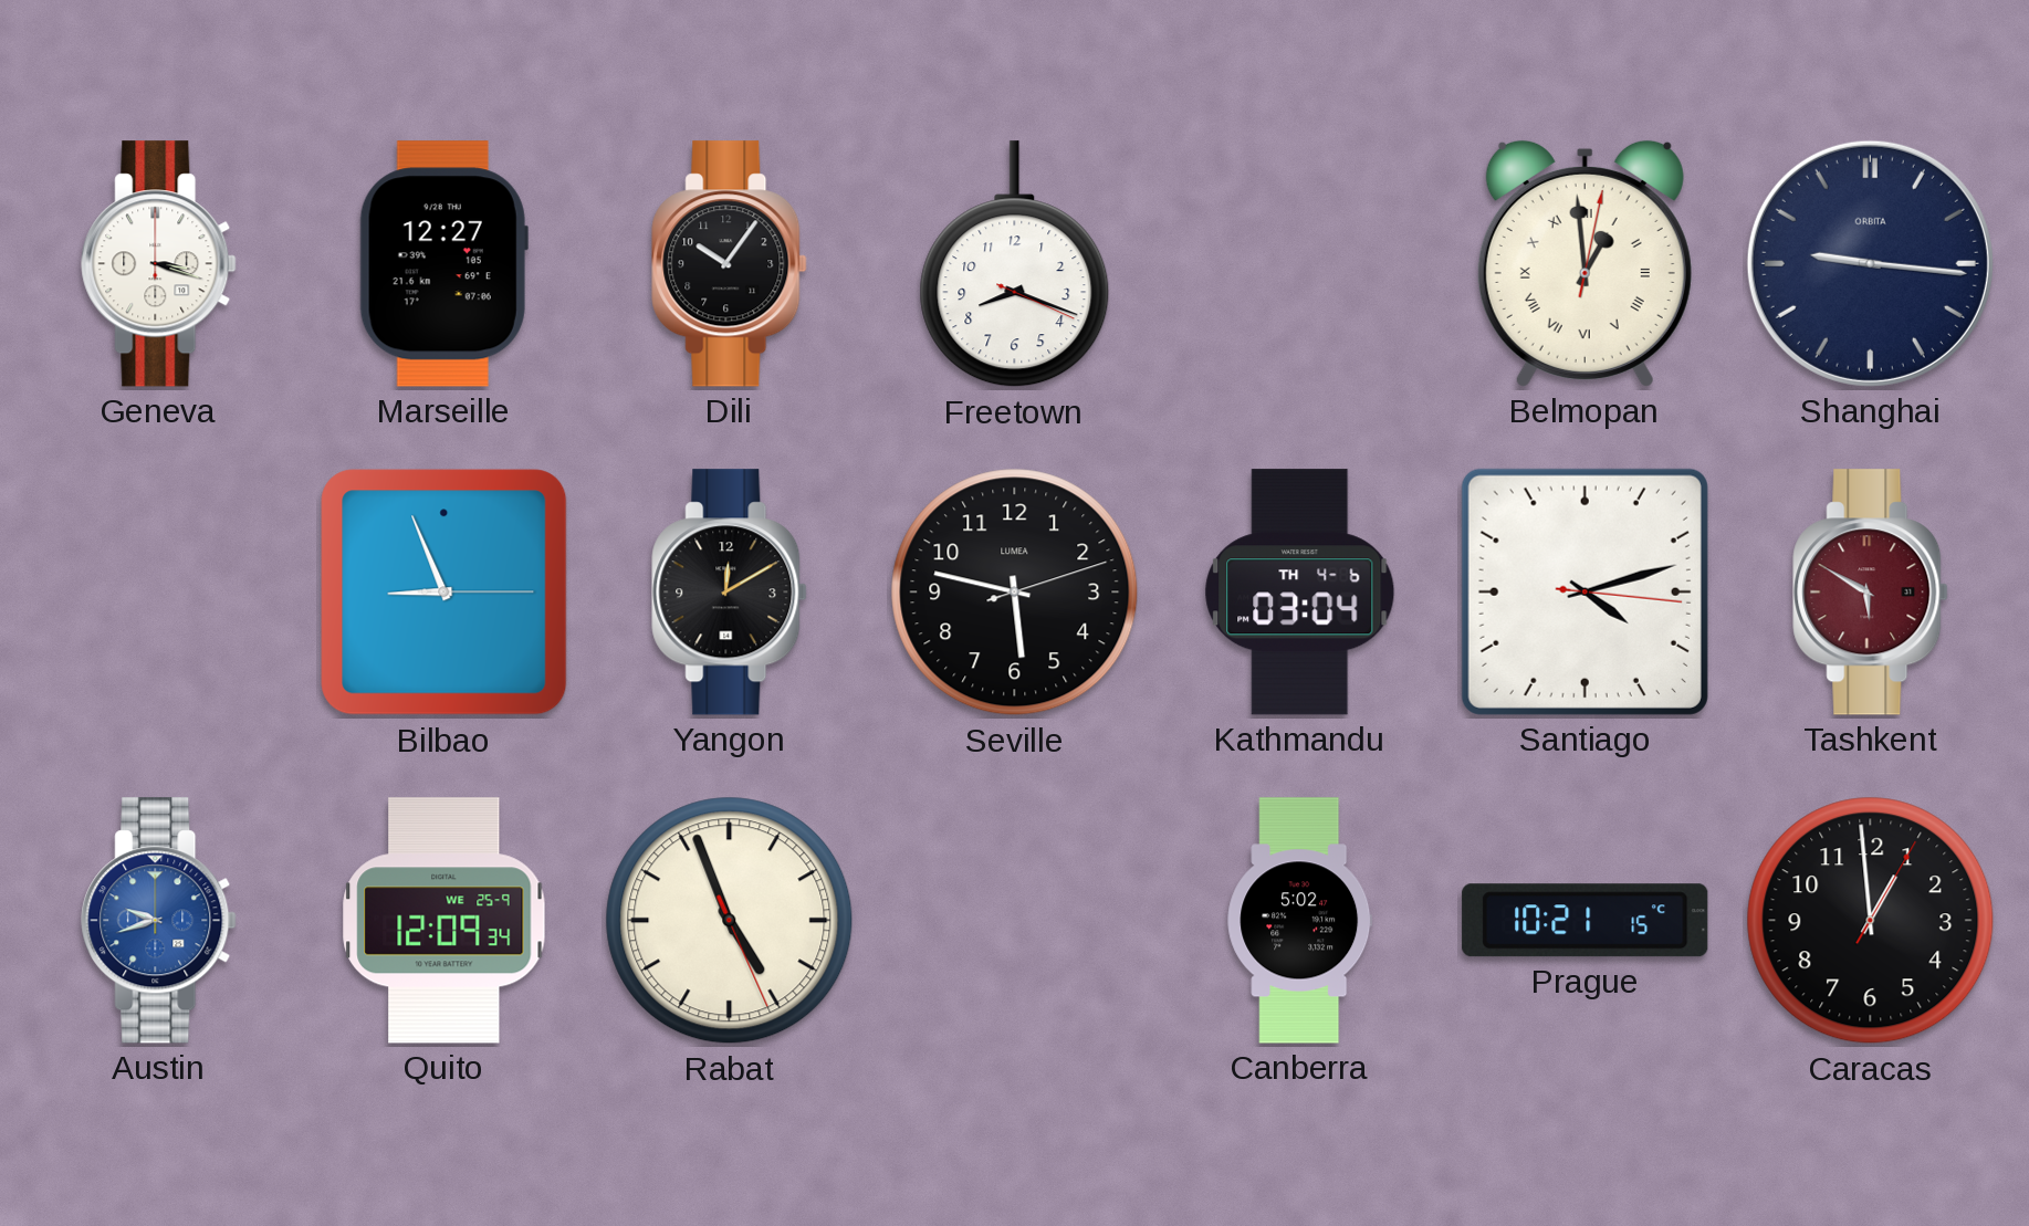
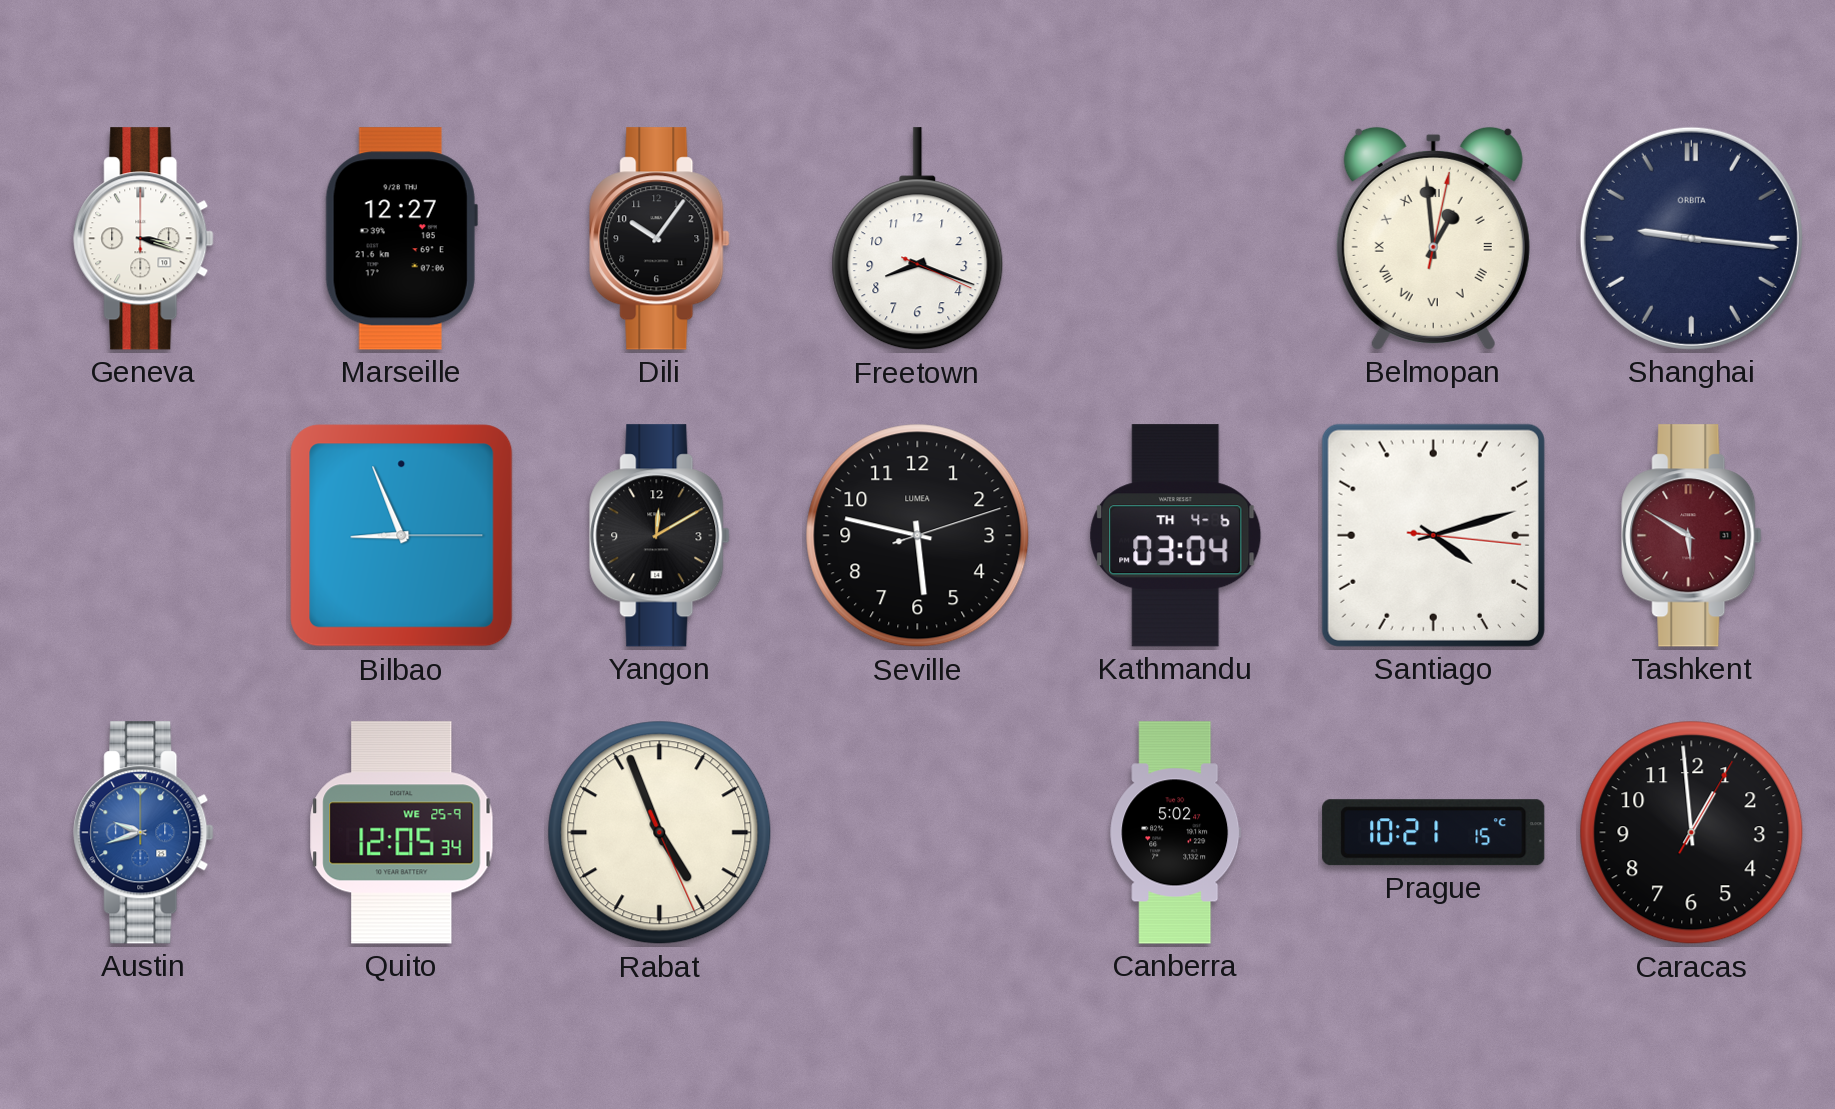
Quito: 12:09 -> 12:05
